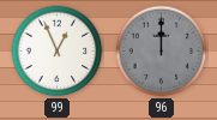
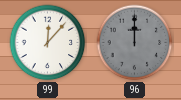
99: 12:56 -> 12:07
